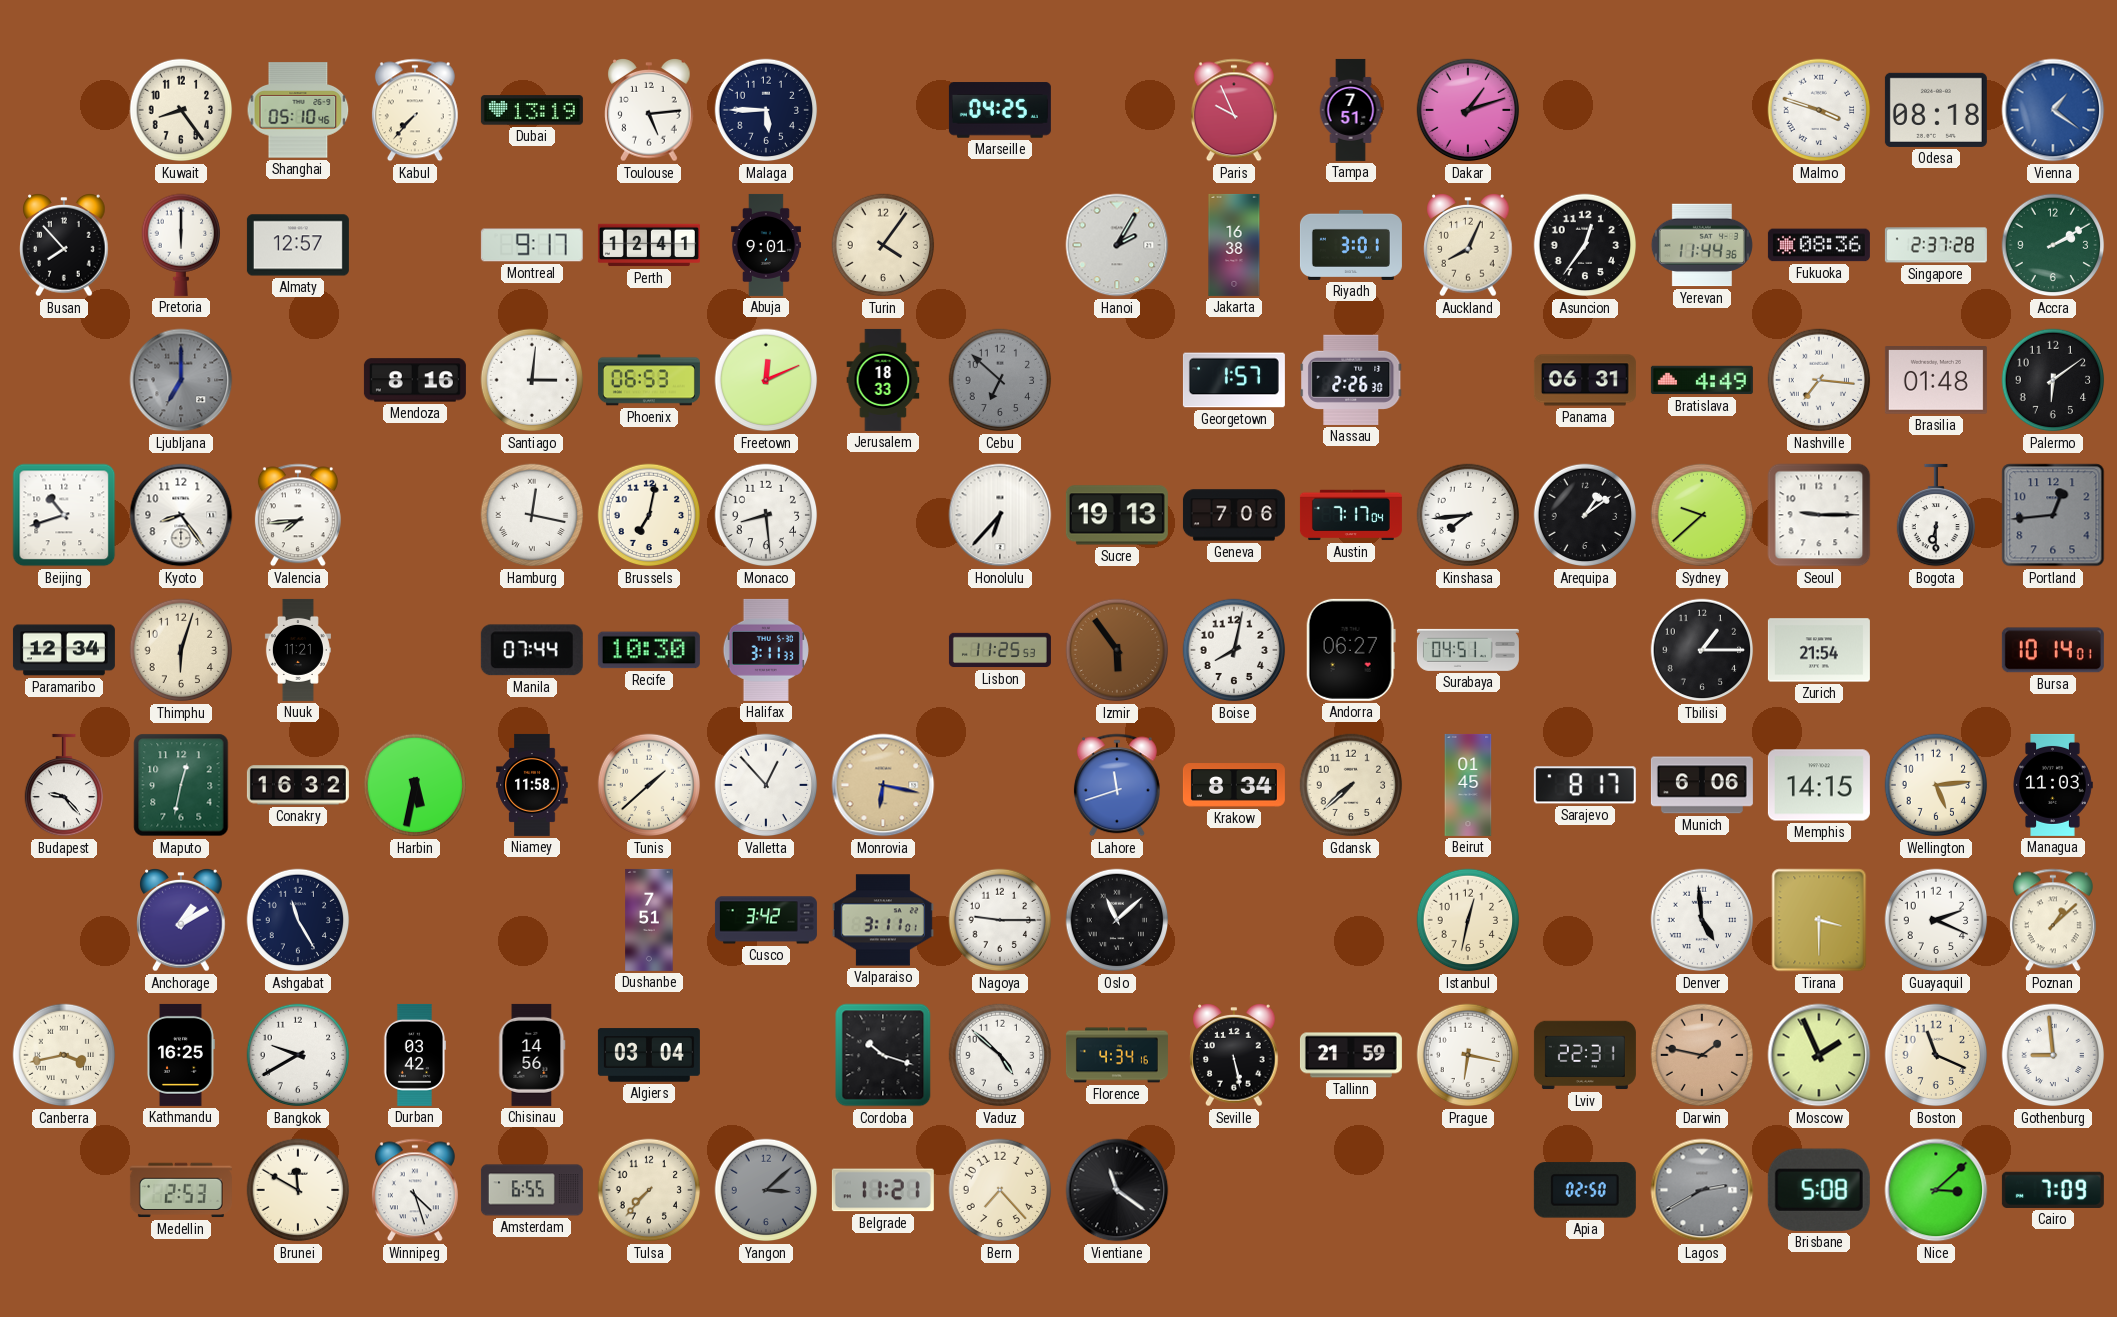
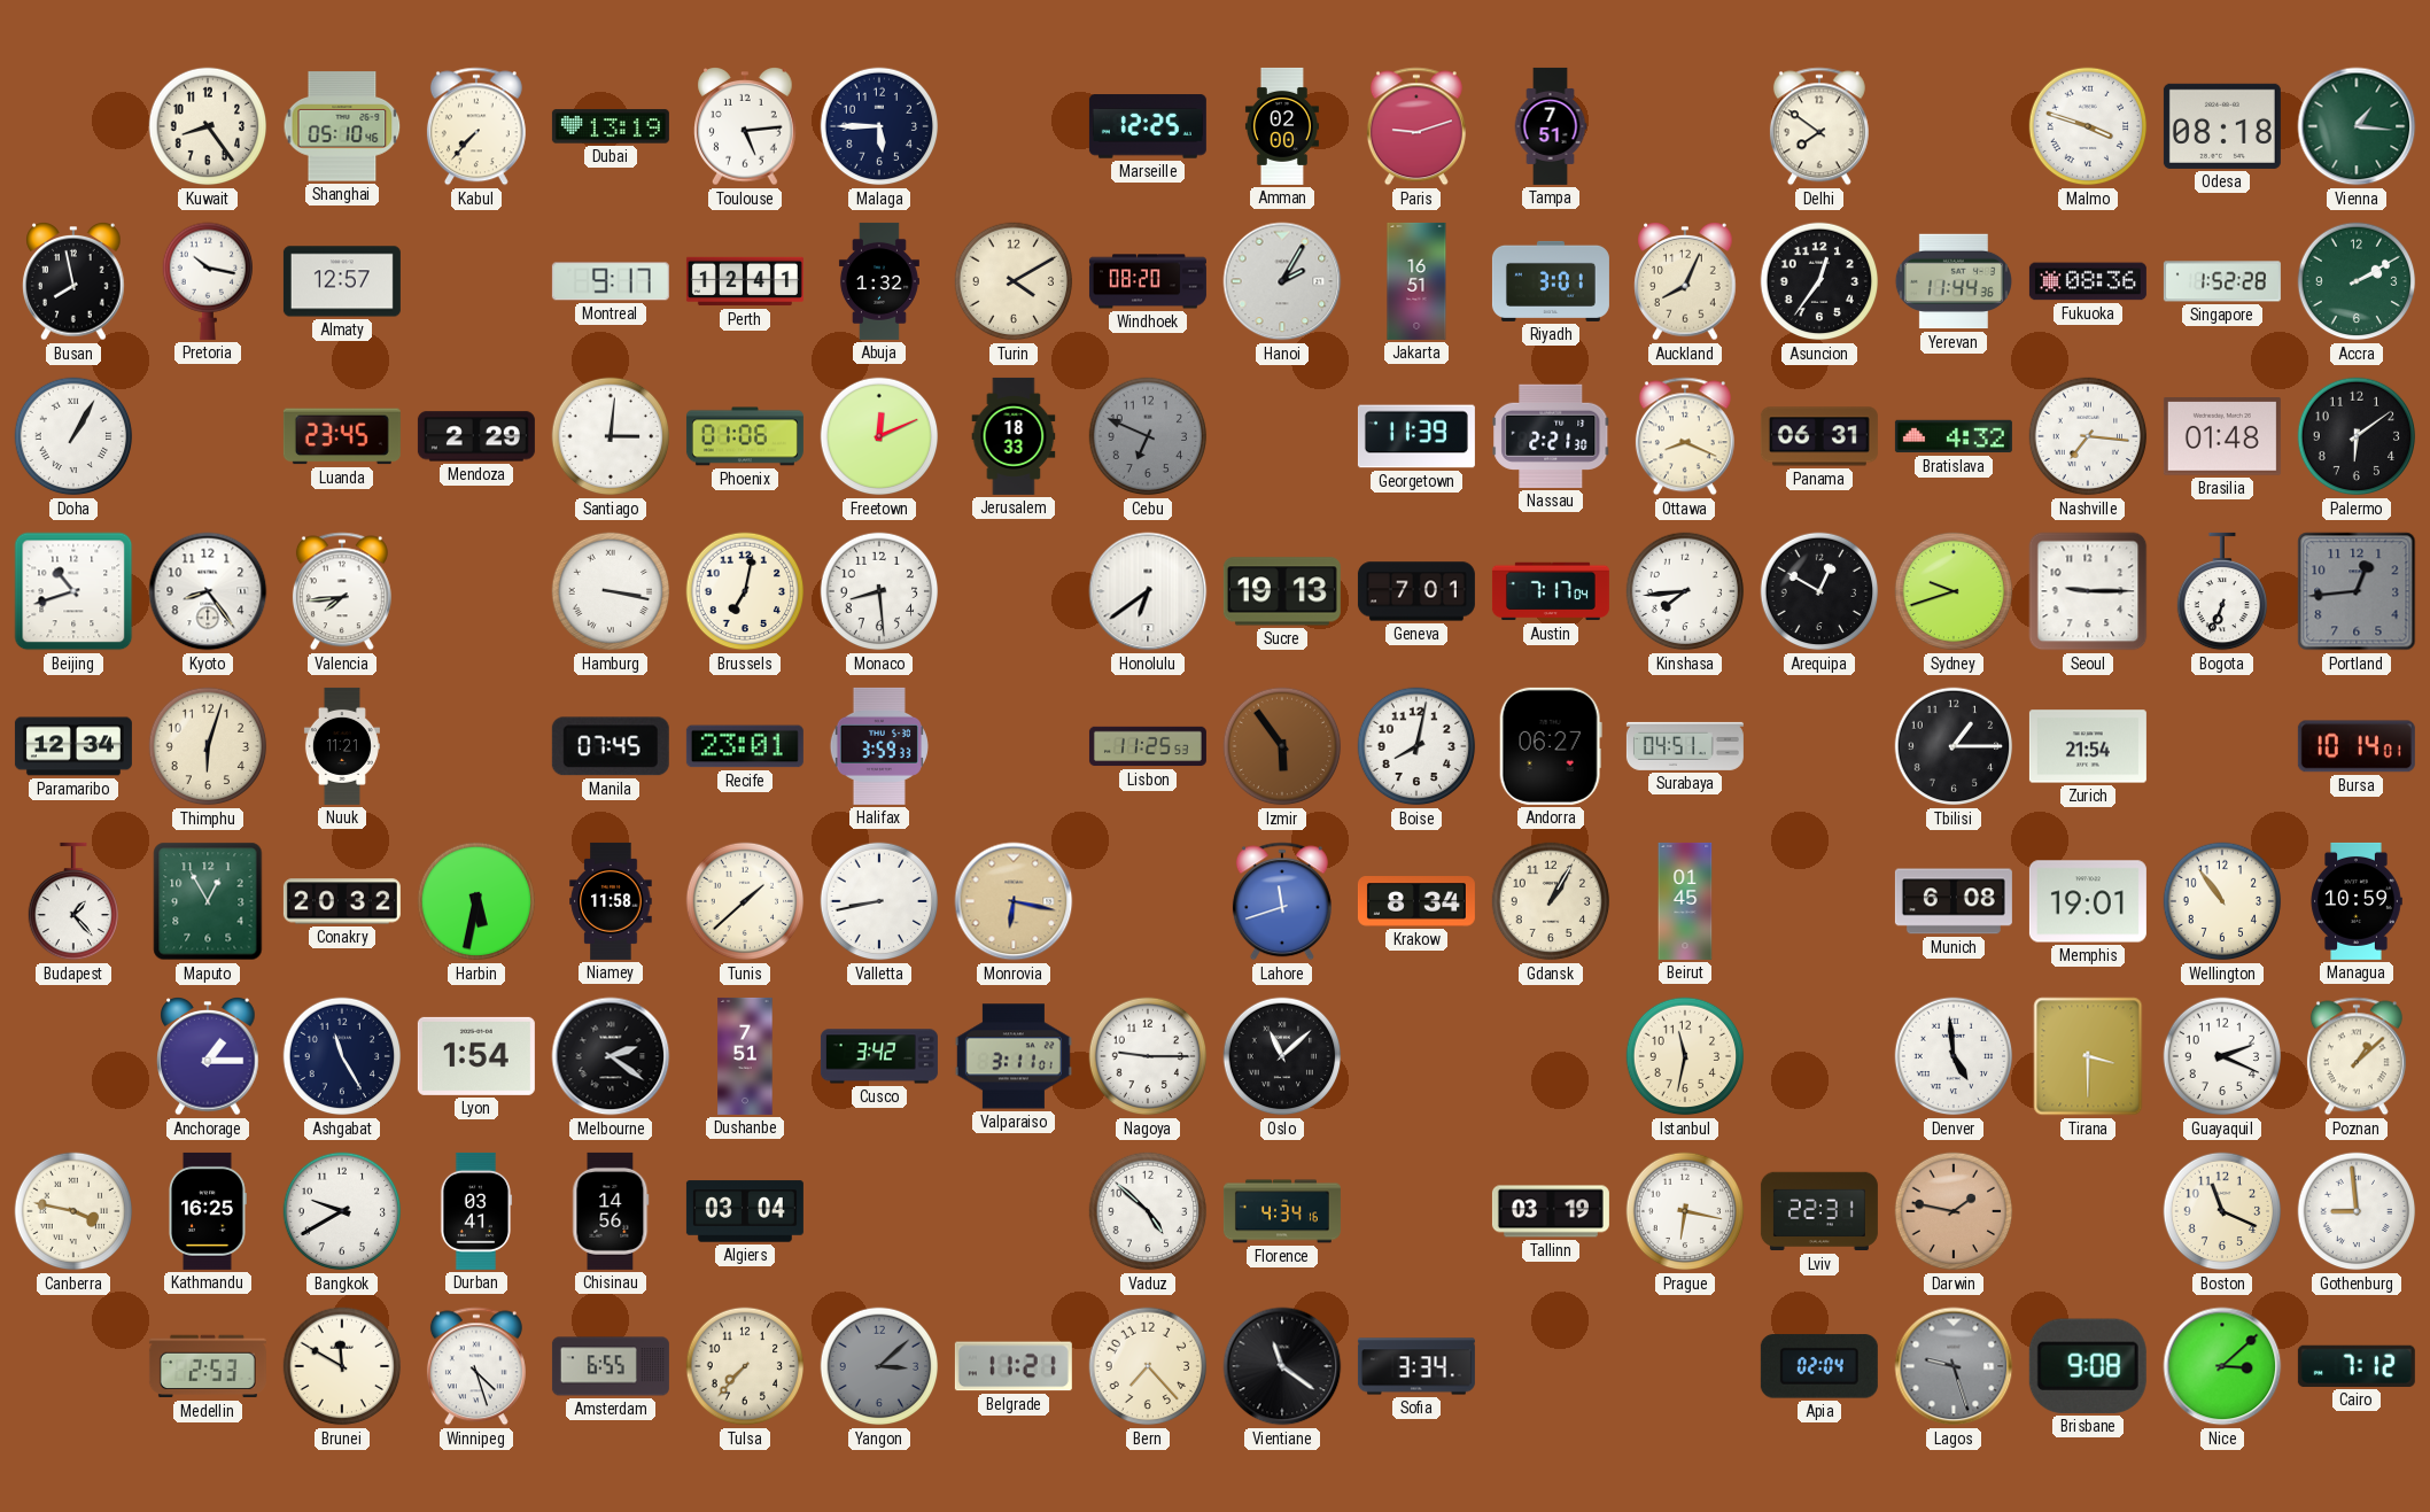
Marseille: 04:25 -> 12:25
Amman: none -> 02:00
Paris: 9:56 -> 9:12
Dakar: 1:12 -> none
Delhi: none -> 7:51
Vienna: 1:21 -> 1:16
Vienna dial: blue -> green
Busan: 7:53 -> 7:58
Pretoria: 6:00 -> 10:17
Abuja: 9:01 -> 1:32
Turin: 4:06 -> 4:10
Windhoek: none -> 08:20
Jakarta: 16:38 -> 16:51
Singapore: 2:37 -> 1:52
Doha: none -> 1:05
Ljubljana: 7:00 -> none
Luanda: none -> 23:45
Mendoza: 8:16 -> 2:29
Phoenix: 06:53 -> 01:06
Cebu: 6:52 -> 6:49
Georgetown: 1:57 -> 11:39
Nassau: 2:26 -> 2:21
Ottawa: none -> 8:19
Bratislava: 4:49 -> 4:32
Hamburg: 12:17 -> 3:17
Honolulu: 6:37 -> 6:39
Geneva: 7:06 -> 7:01
Arequipa: 1:09 -> 12:50
Sydney: 9:38 -> 9:42
Bogota: 6:30 -> 6:34
Manila: 07:44 -> 07:45
Recife: 10:30 -> 23:01
Halifax: 3:11 -> 3:59
Budapest: 9:23 -> 1:23
Maputo: 12:32 -> 12:55
Conakry: 16:32 -> 20:32
Valletta: 12:53 -> 8:43
Gdansk: 7:38 -> 1:05
Sarajevo: 8:17 -> none
Munich: 6:06 -> 6:08
Memphis: 14:15 -> 19:01
Wellington: 5:14 -> 10:54
Managua: 11:03 -> 10:59
Anchorage: 1:10 -> 1:15
Lyon: none -> 1:54
Melbourne: none -> 2:21
Istanbul: 12:32 -> 11:32
Canberra: 3:43 -> 3:47
Durban: 03:42 -> 03:41
Cordoba: 10:18 -> none
Seville: 5:28 -> none
Tallinn: 21:59 -> 03:19
Moscow: 1:56 -> none
Sofia: none -> 3:34
Apia: 02:50 -> 02:04
Lagos: 2:40 -> 9:27
Brisbane: 5:08 -> 9:08
Cairo: 7:09 -> 7:12
